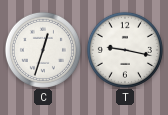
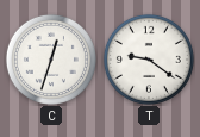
T: 9:17 -> 9:21
